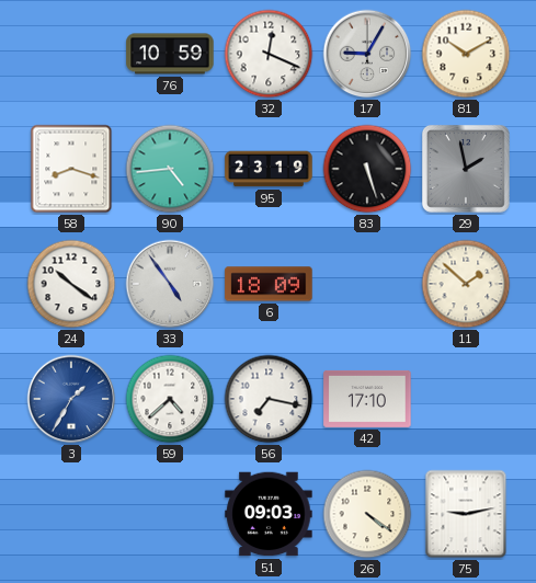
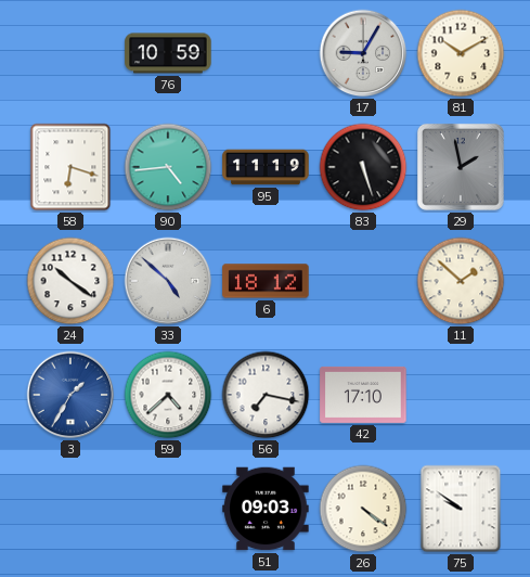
32: 12:19 -> none
58: 8:18 -> 6:18
95: 23:19 -> 11:19
33: 4:54 -> 4:52
6: 18:09 -> 18:12
75: 9:13 -> 9:51
